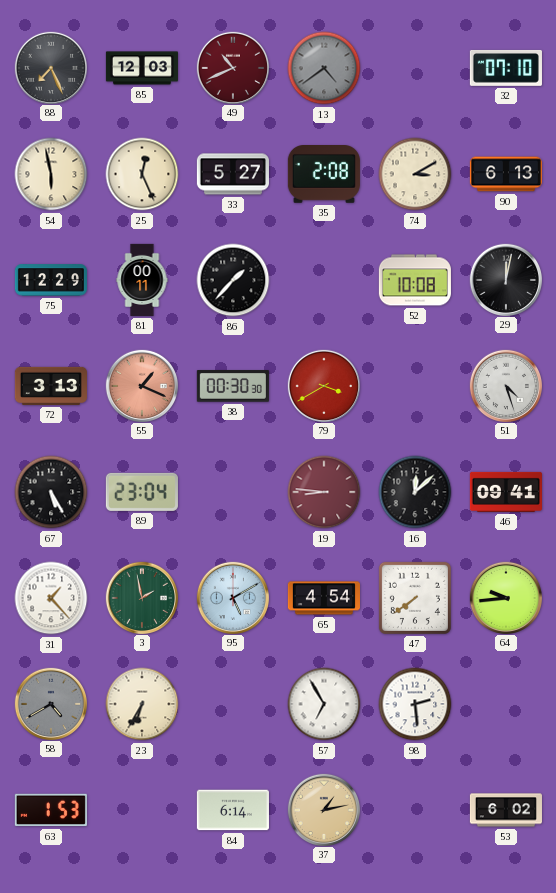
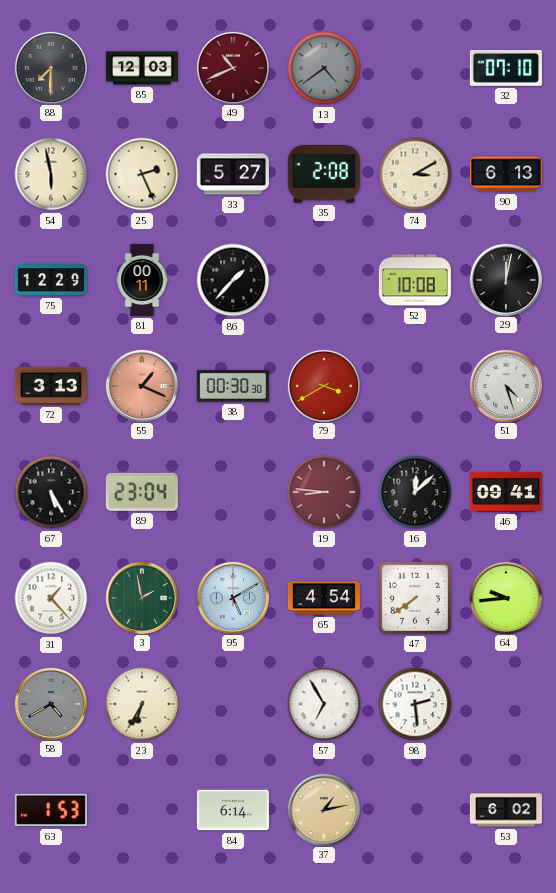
88: 7:26 -> 7:30
25: 12:26 -> 2:26
